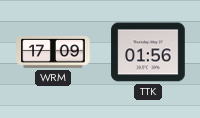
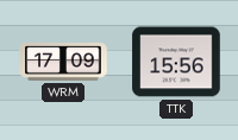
TTK: 01:56 -> 15:56
